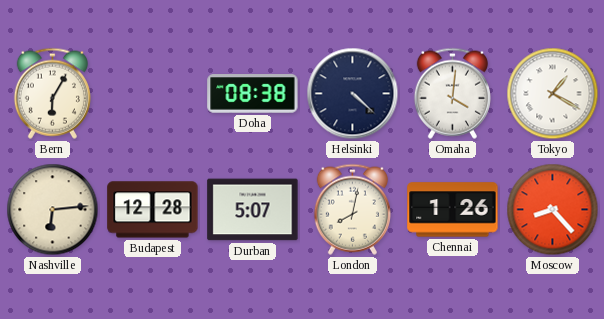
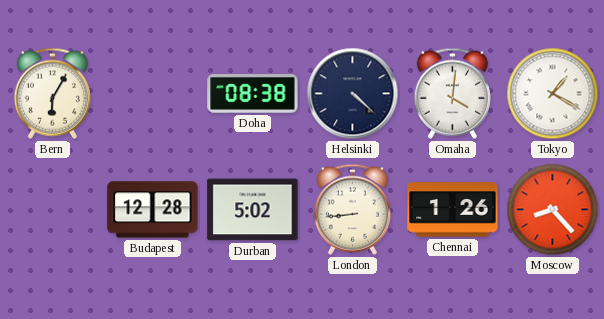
Nashville: 6:14 -> none
Durban: 5:07 -> 5:02
London: 8:02 -> 8:44
